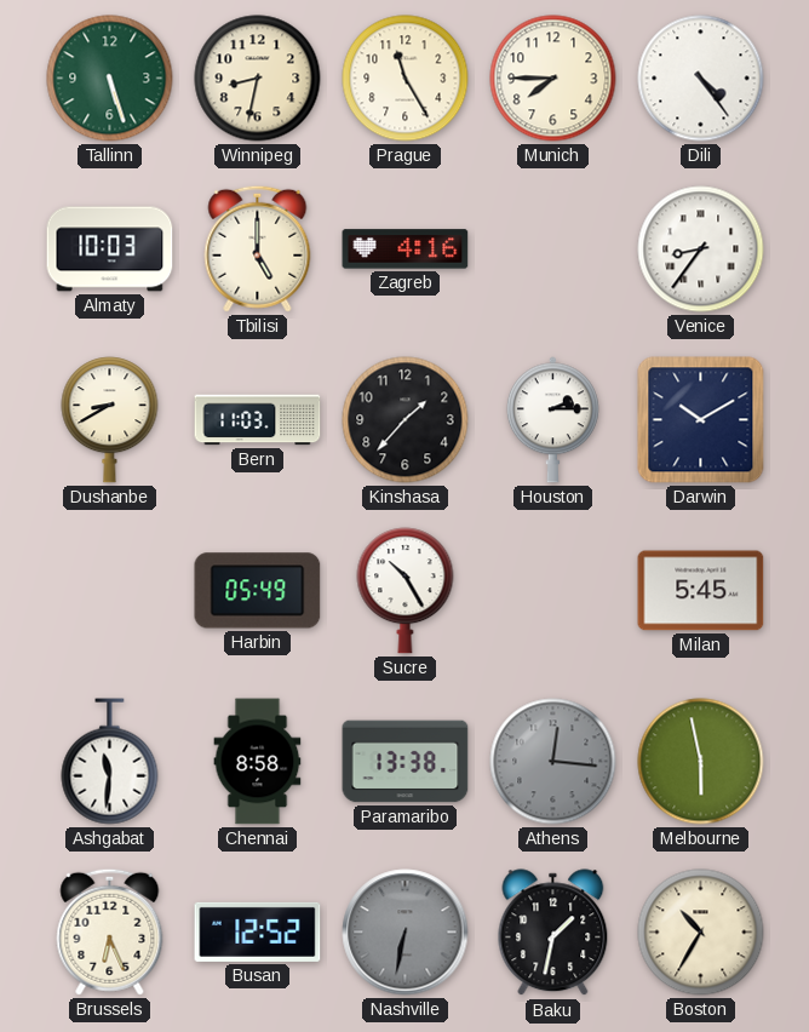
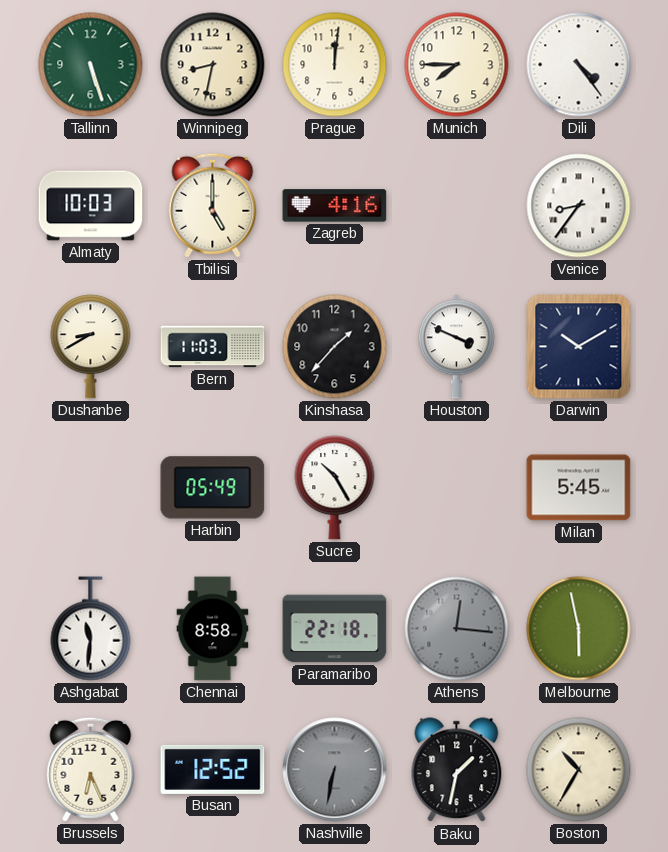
Prague: 11:25 -> 12:01
Houston: 2:15 -> 3:49
Paramaribo: 13:38 -> 22:18
